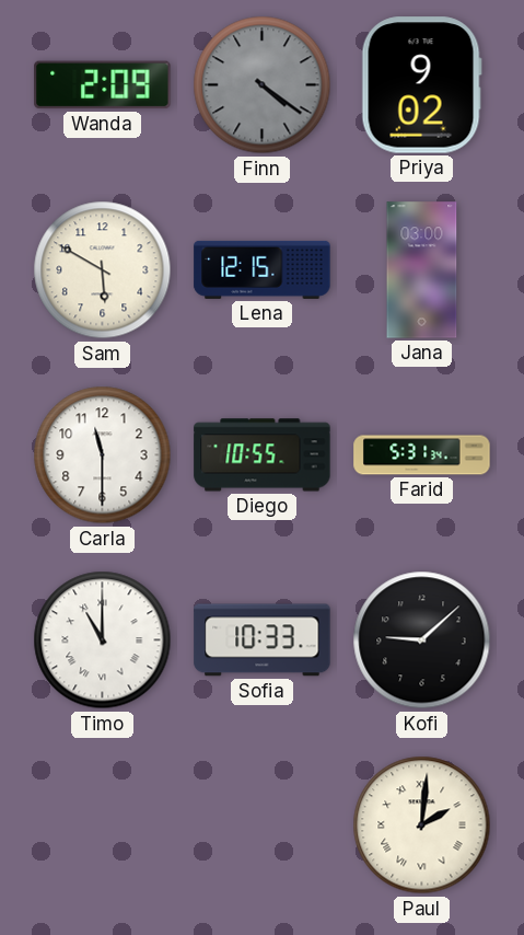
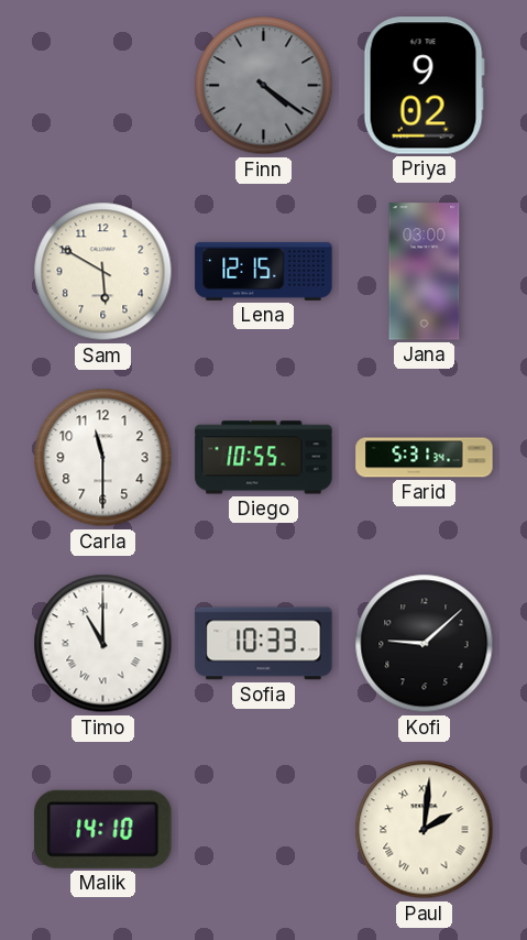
Wanda: 2:09 -> none
Malik: none -> 14:10
